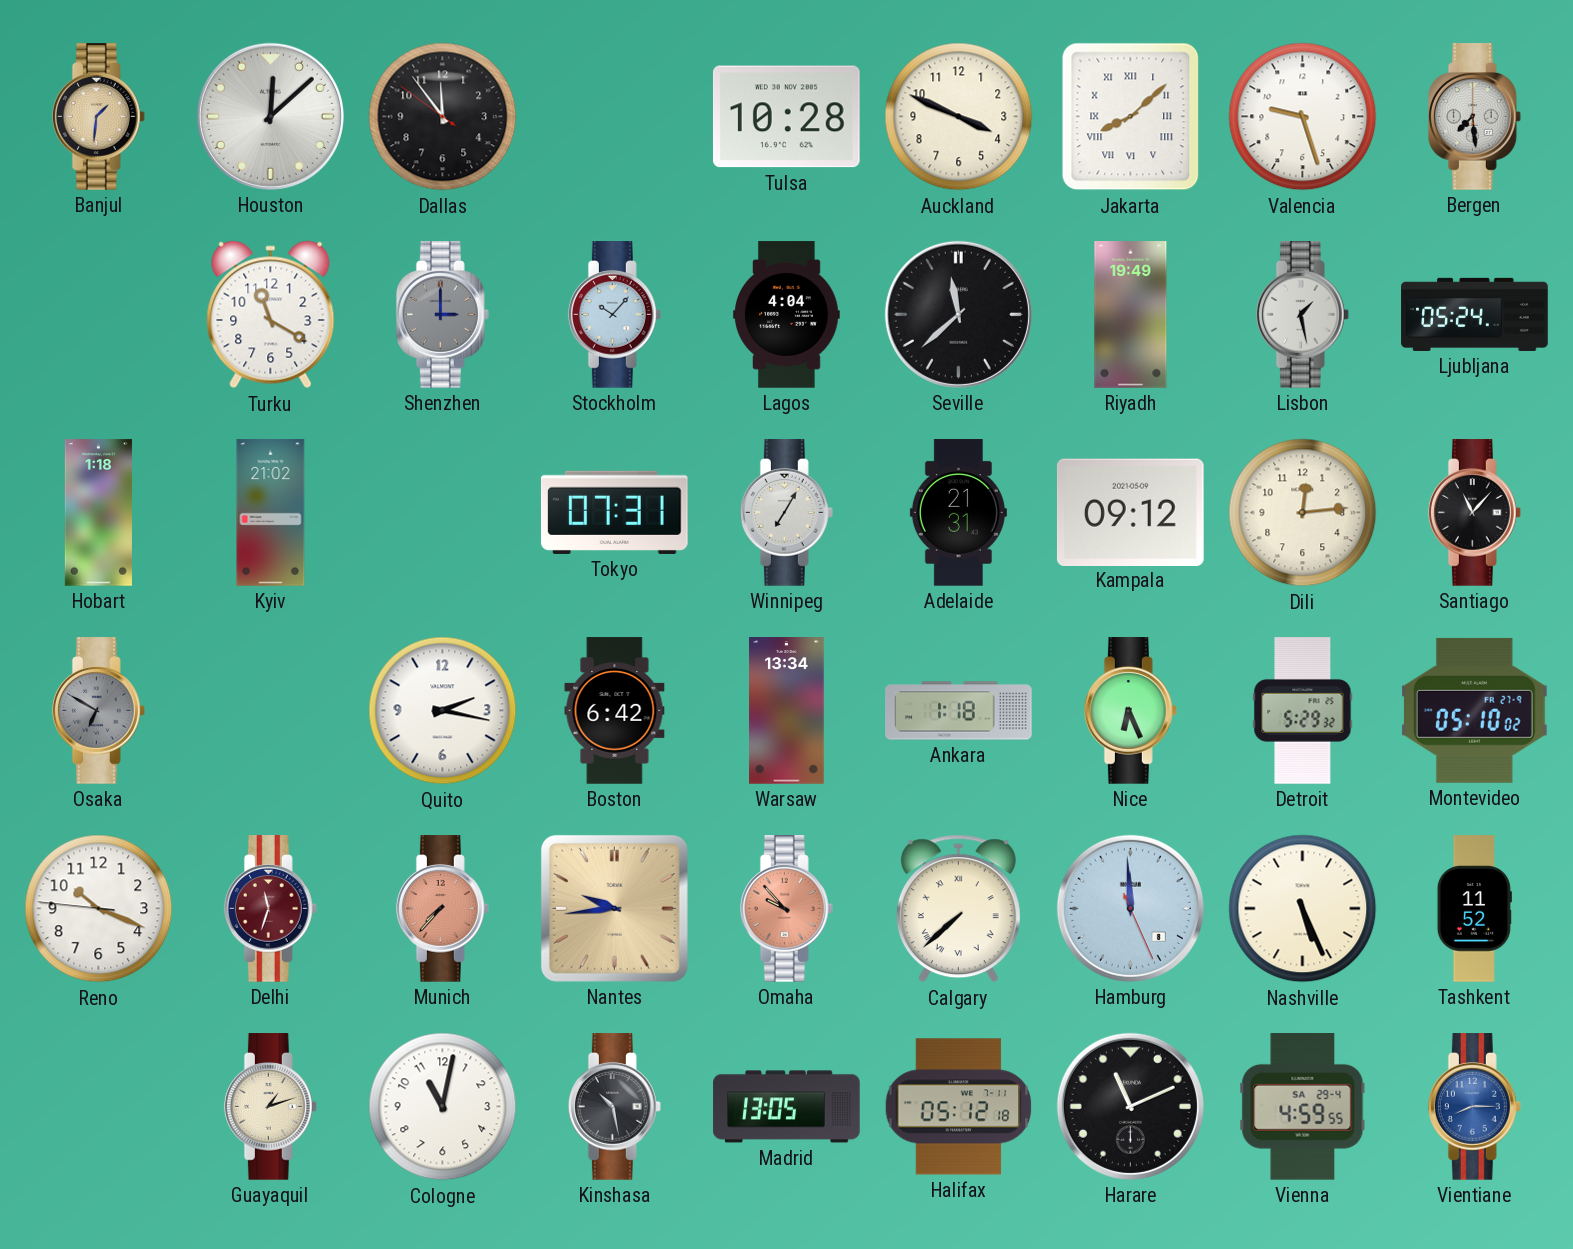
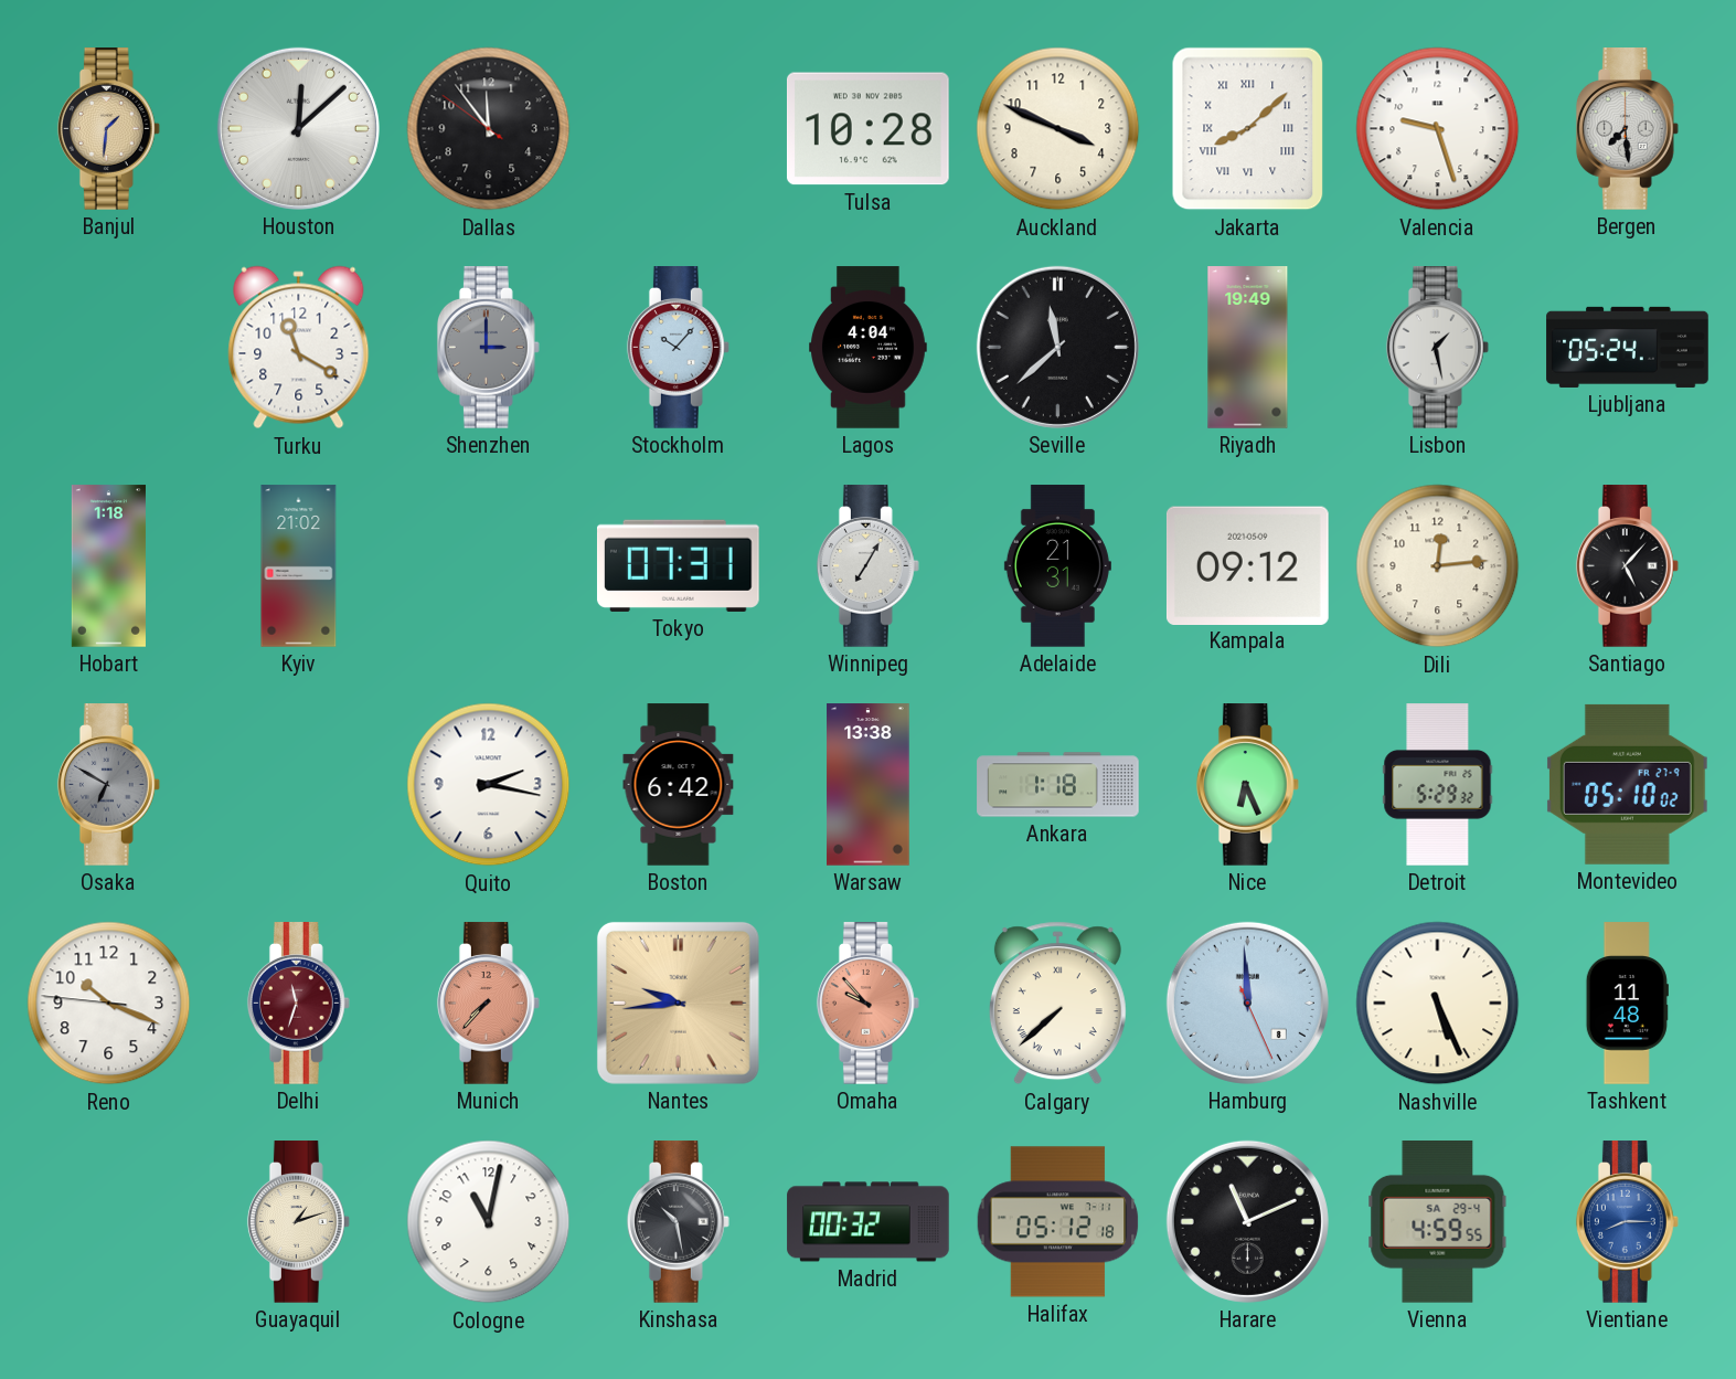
Santiago: 11:07 -> 5:07
Warsaw: 13:34 -> 13:38
Tashkent: 11:52 -> 11:48
Madrid: 13:05 -> 00:32
